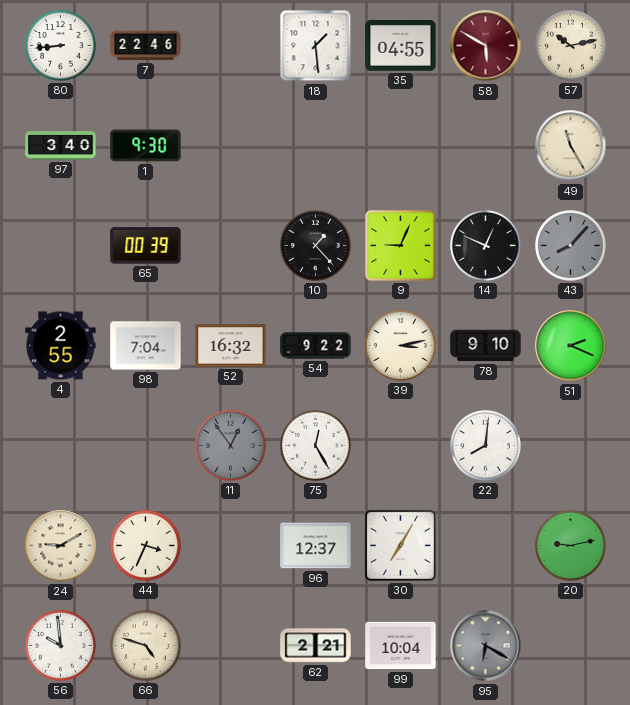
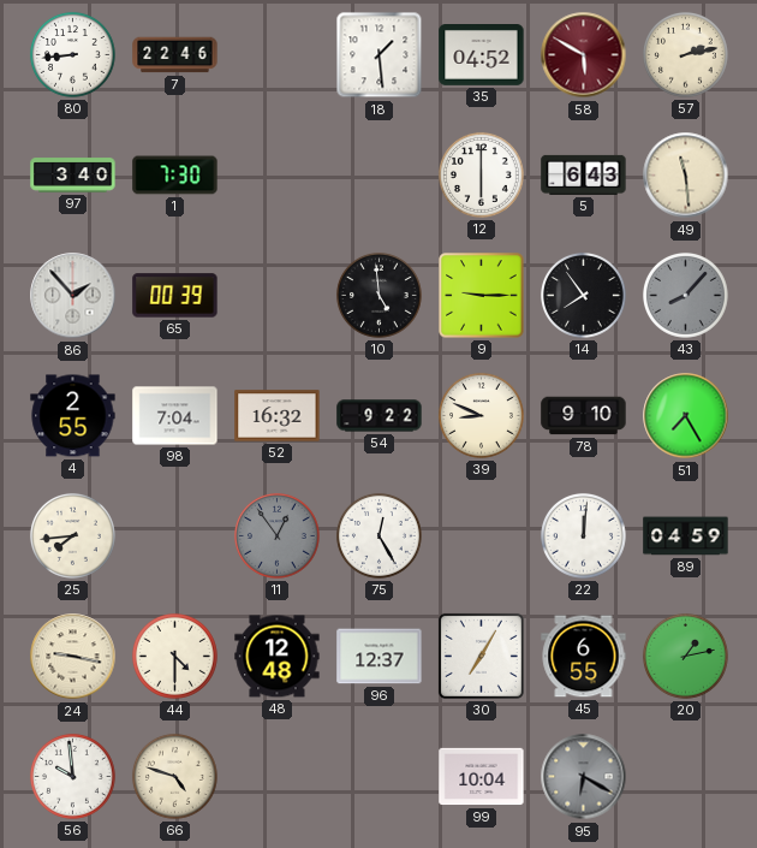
35: 04:55 -> 04:52
57: 10:13 -> 2:13
1: 9:30 -> 7:30
12: none -> 6:00
5: none -> 6:43
49: 11:25 -> 11:29
86: none -> 1:53
10: 1:23 -> 4:59
9: 9:04 -> 9:15
14: 12:49 -> 7:54
39: 3:13 -> 8:49
51: 2:19 -> 7:25
25: none -> 7:44
22: 8:01 -> 12:01
89: none -> 04:59
24: 9:10 -> 9:17
44: 3:34 -> 4:30
48: none -> 12:48
45: none -> 6:55
20: 9:13 -> 1:13
62: 2:21 -> none
